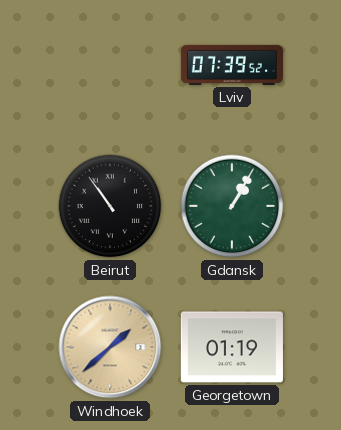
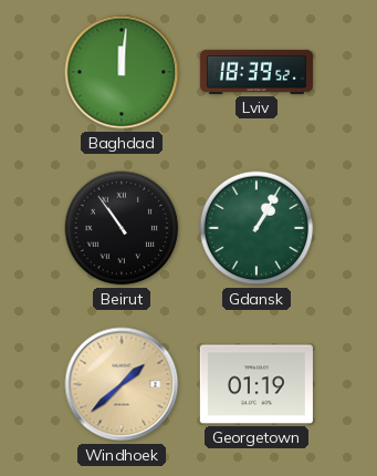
Baghdad: none -> 12:01
Lviv: 07:39 -> 18:39
